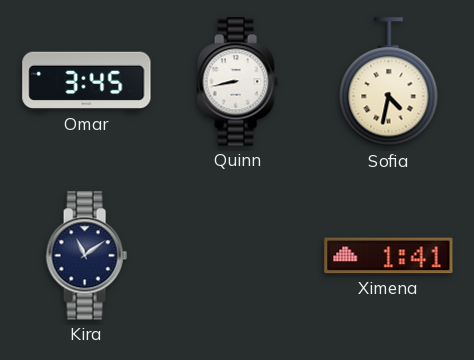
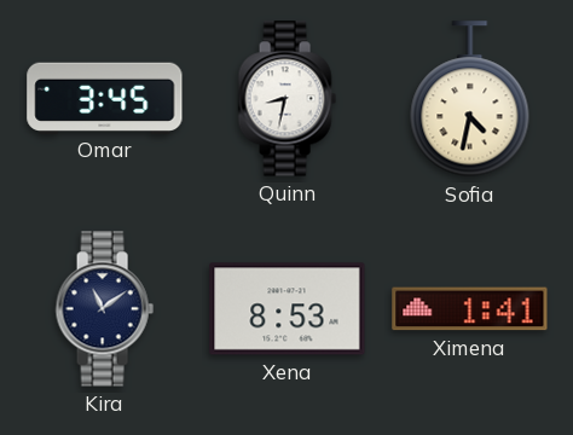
Quinn: 8:43 -> 8:32
Xena: none -> 8:53
